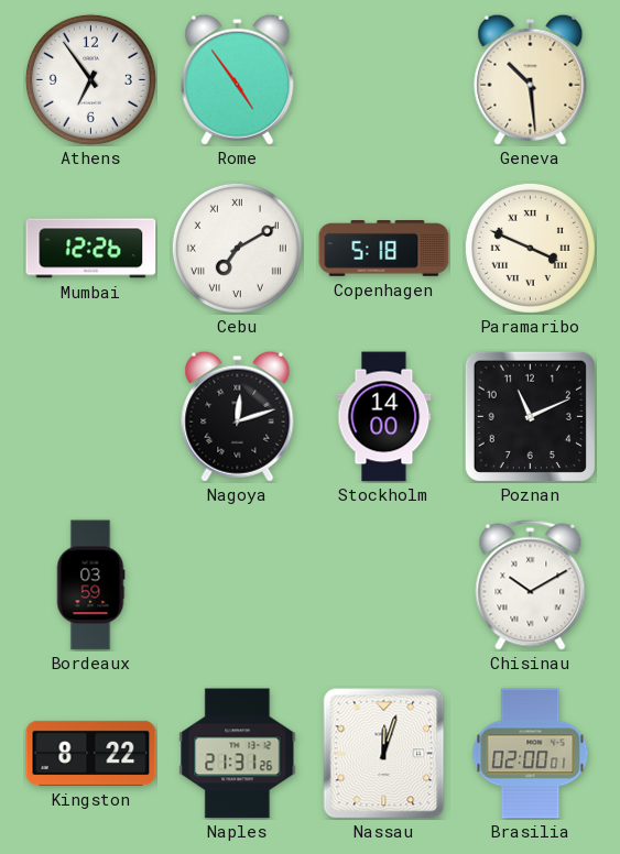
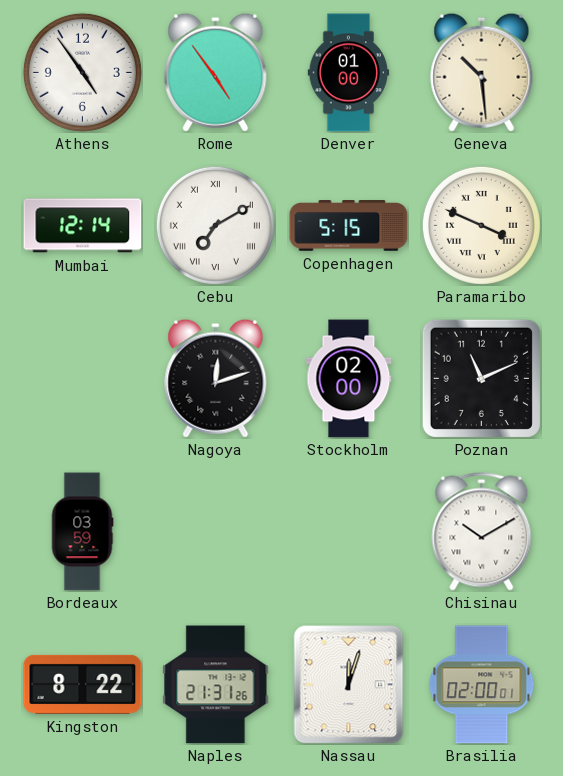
Athens: 6:54 -> 4:54
Denver: none -> 01:00
Mumbai: 12:26 -> 12:14
Copenhagen: 5:18 -> 5:15
Stockholm: 14:00 -> 02:00
